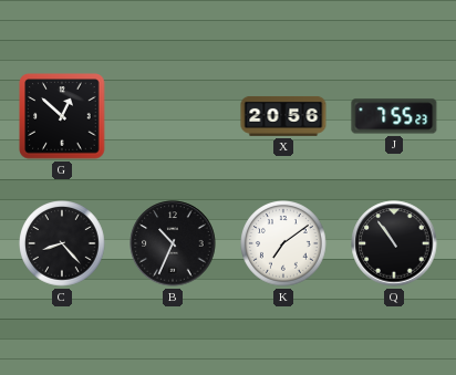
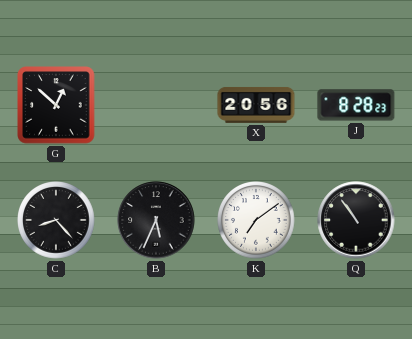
J: 7:55 -> 8:28
B: 10:34 -> 5:34
